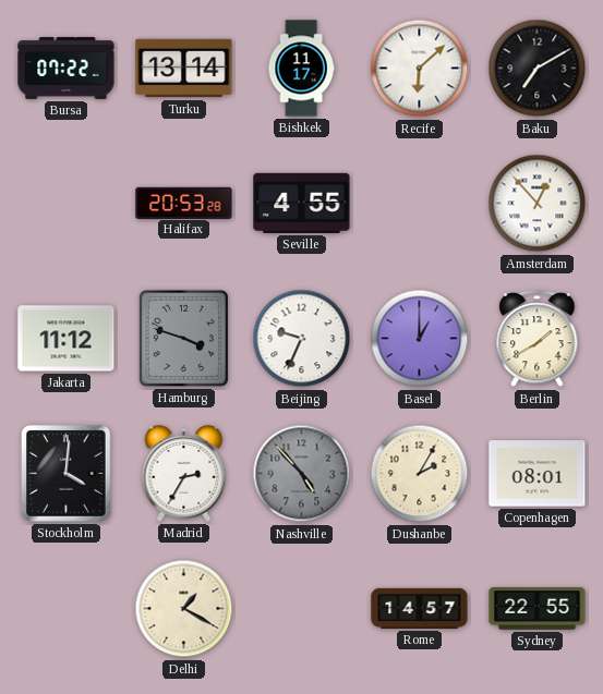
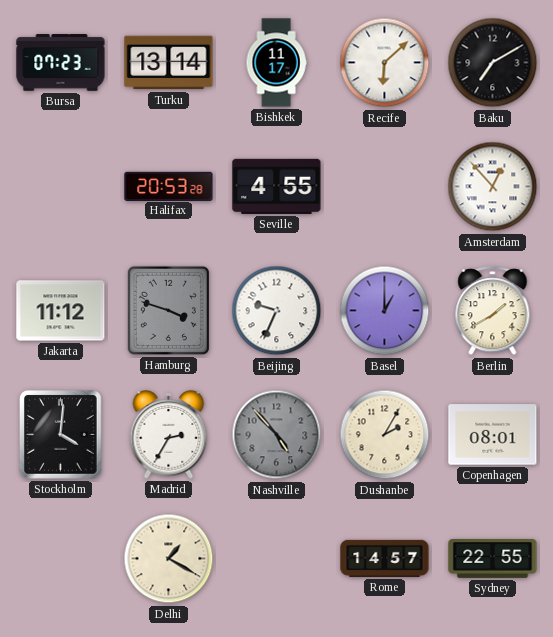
Bursa: 07:22 -> 07:23
